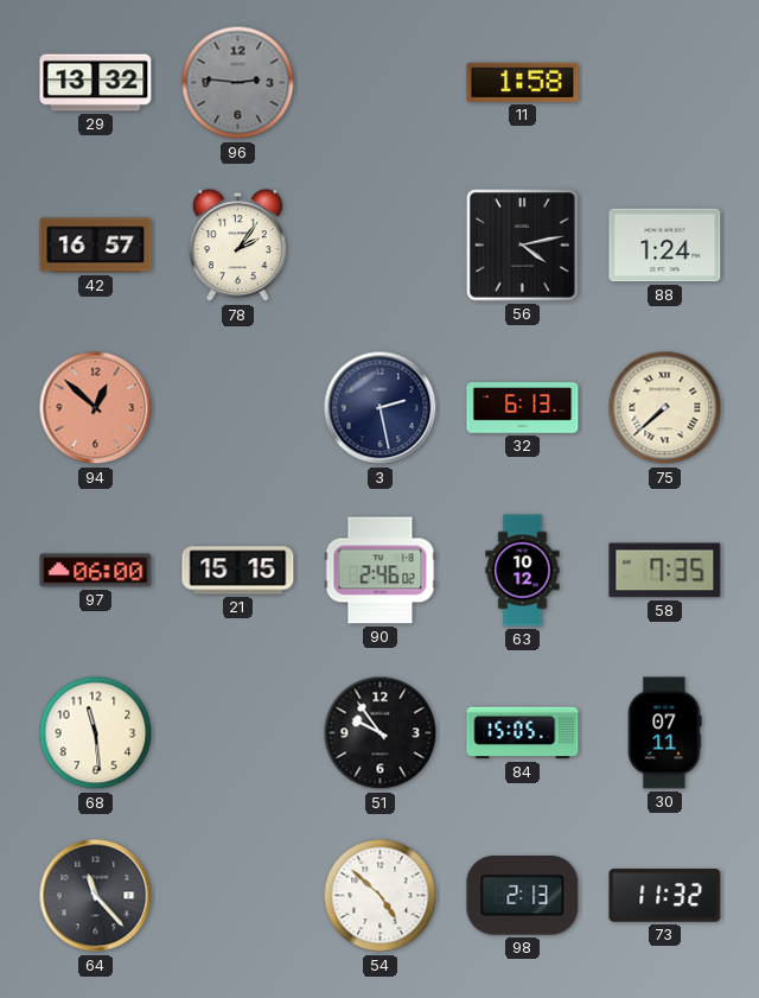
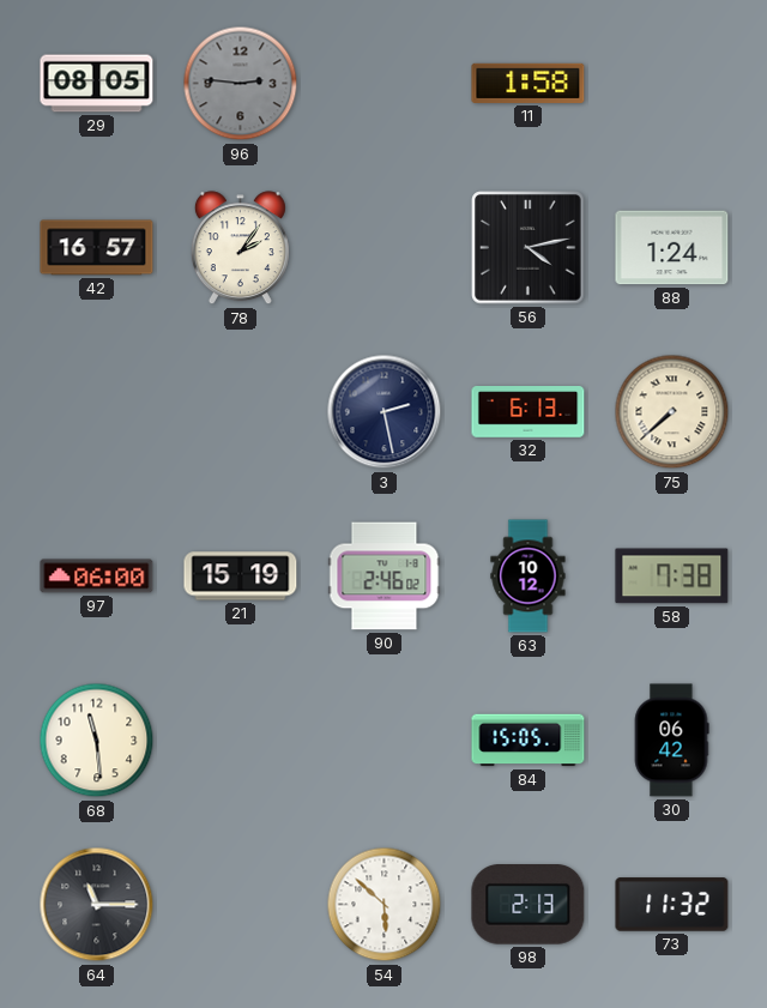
29: 13:32 -> 08:05
94: 12:52 -> none
21: 15:15 -> 15:19
58: 7:35 -> 7:38
51: 9:54 -> none
30: 07:11 -> 06:42
64: 11:23 -> 11:15
54: 4:52 -> 5:52
